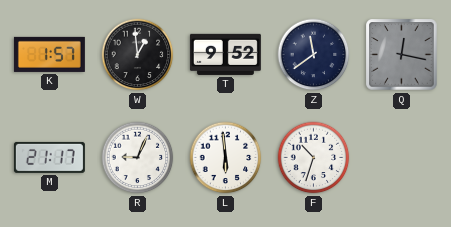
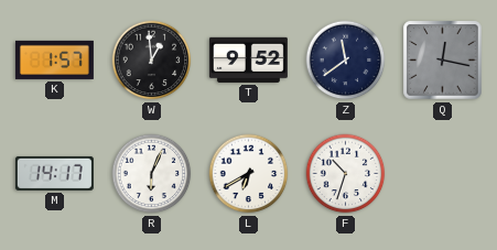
M: 21:17 -> 14:17
R: 9:04 -> 6:04
L: 5:59 -> 6:40
